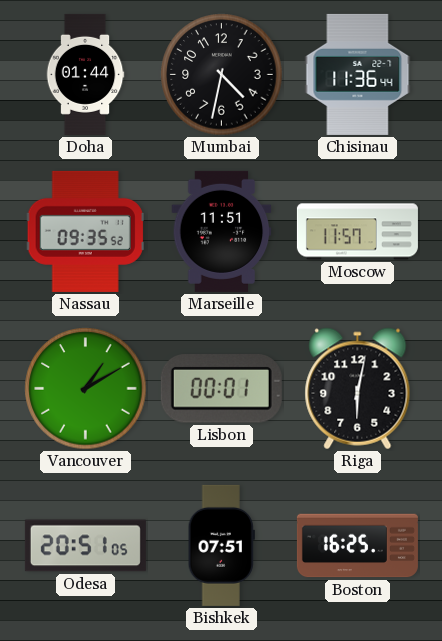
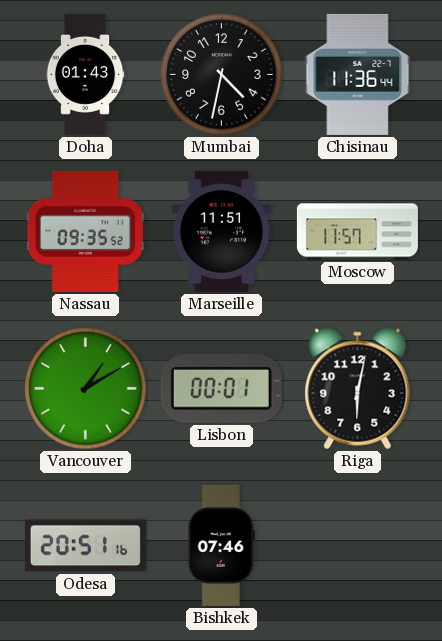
Doha: 01:44 -> 01:43
Odesa: 20:51:05 -> 20:51:16
Bishkek: 07:51 -> 07:46
Boston: 16:25 -> none
